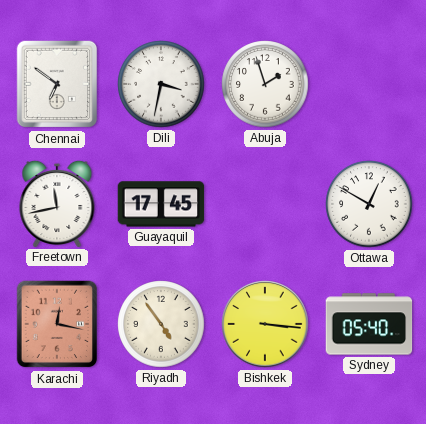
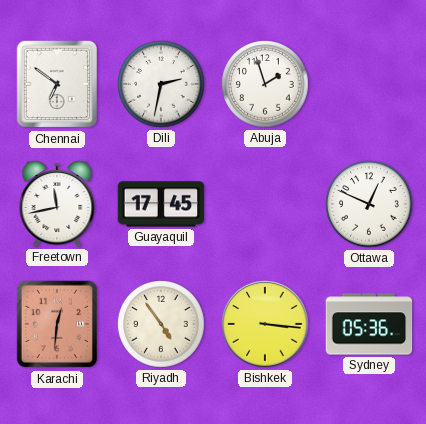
Dili: 3:32 -> 2:32
Ottawa: 12:50 -> 12:49
Karachi: 12:17 -> 12:31
Sydney: 05:40 -> 05:36
